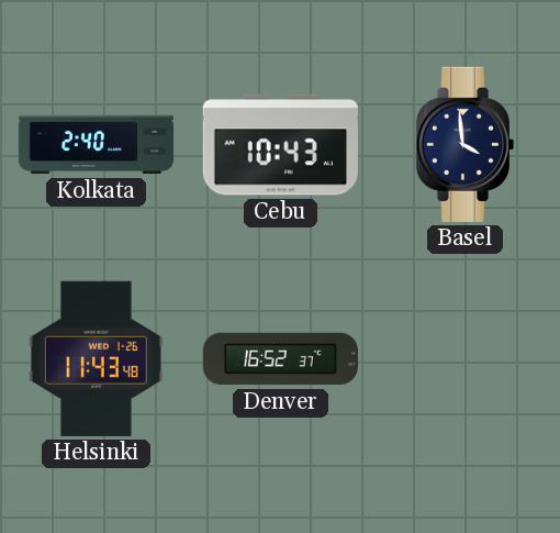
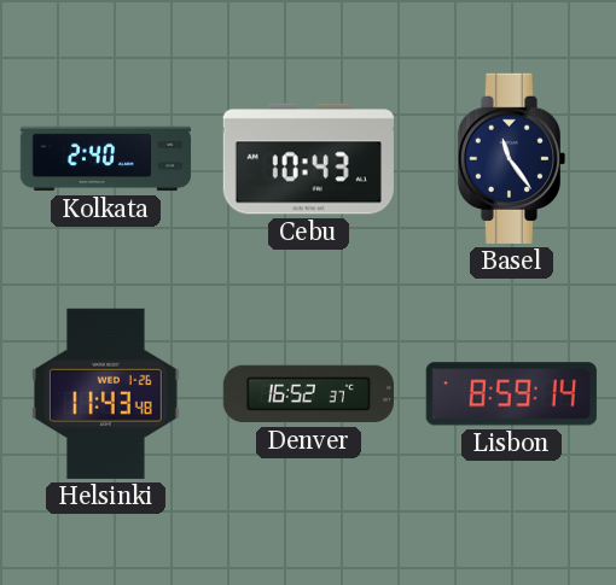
Basel: 3:59 -> 11:24
Lisbon: none -> 8:59
